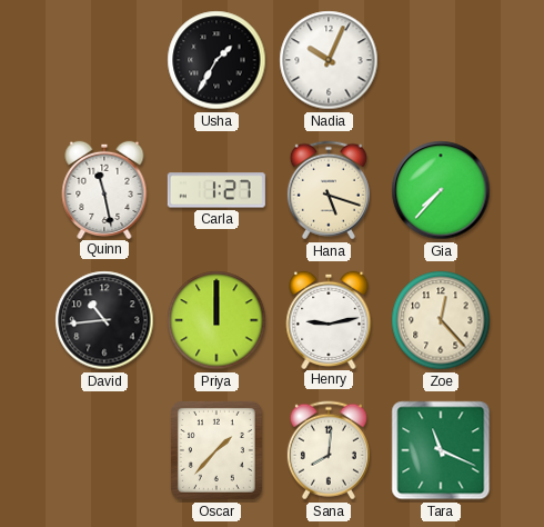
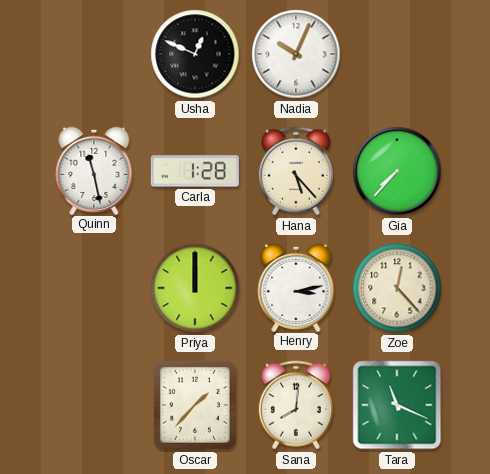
Usha: 1:35 -> 12:49
Carla: 1:27 -> 1:28
Hana: 5:18 -> 5:23
David: 10:44 -> none
Henry: 9:13 -> 3:13
